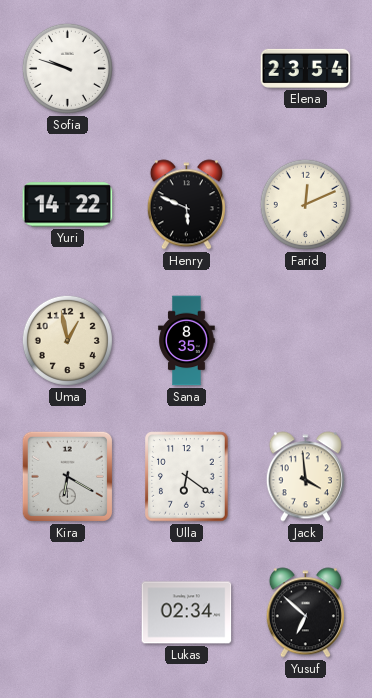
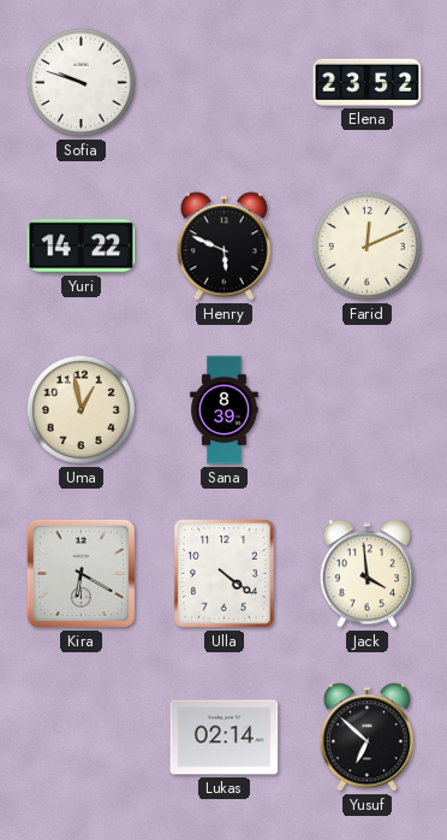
Elena: 23:54 -> 23:52
Sana: 8:35 -> 8:39
Ulla: 6:21 -> 4:21
Lukas: 02:34 -> 02:14
